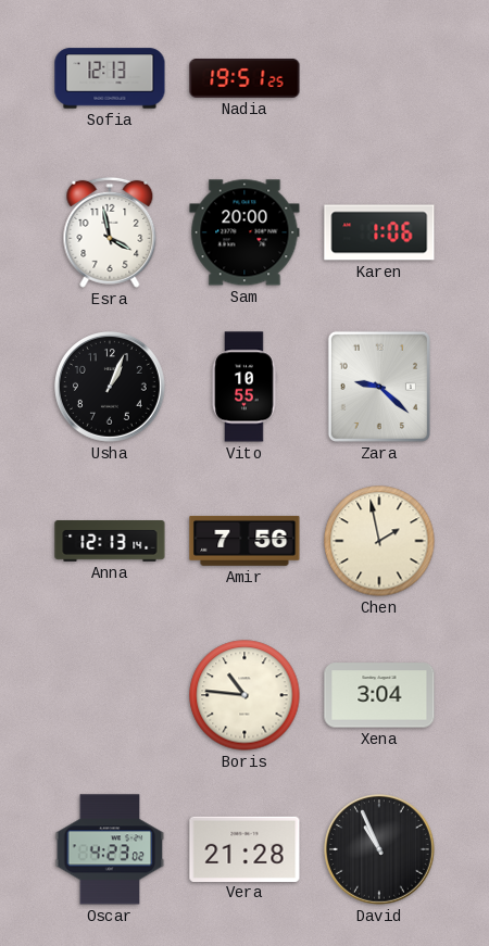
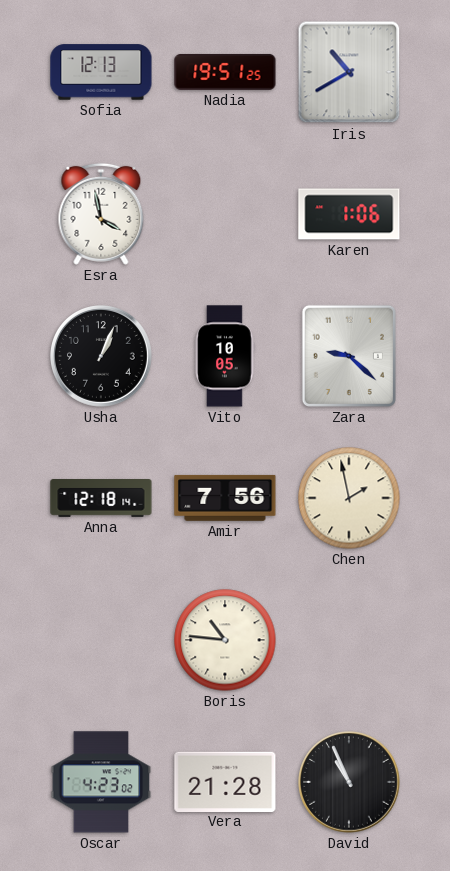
Iris: none -> 10:40
Sam: 20:00 -> none
Vito: 10:55 -> 10:05
Anna: 12:13 -> 12:18
Xena: 3:04 -> none
